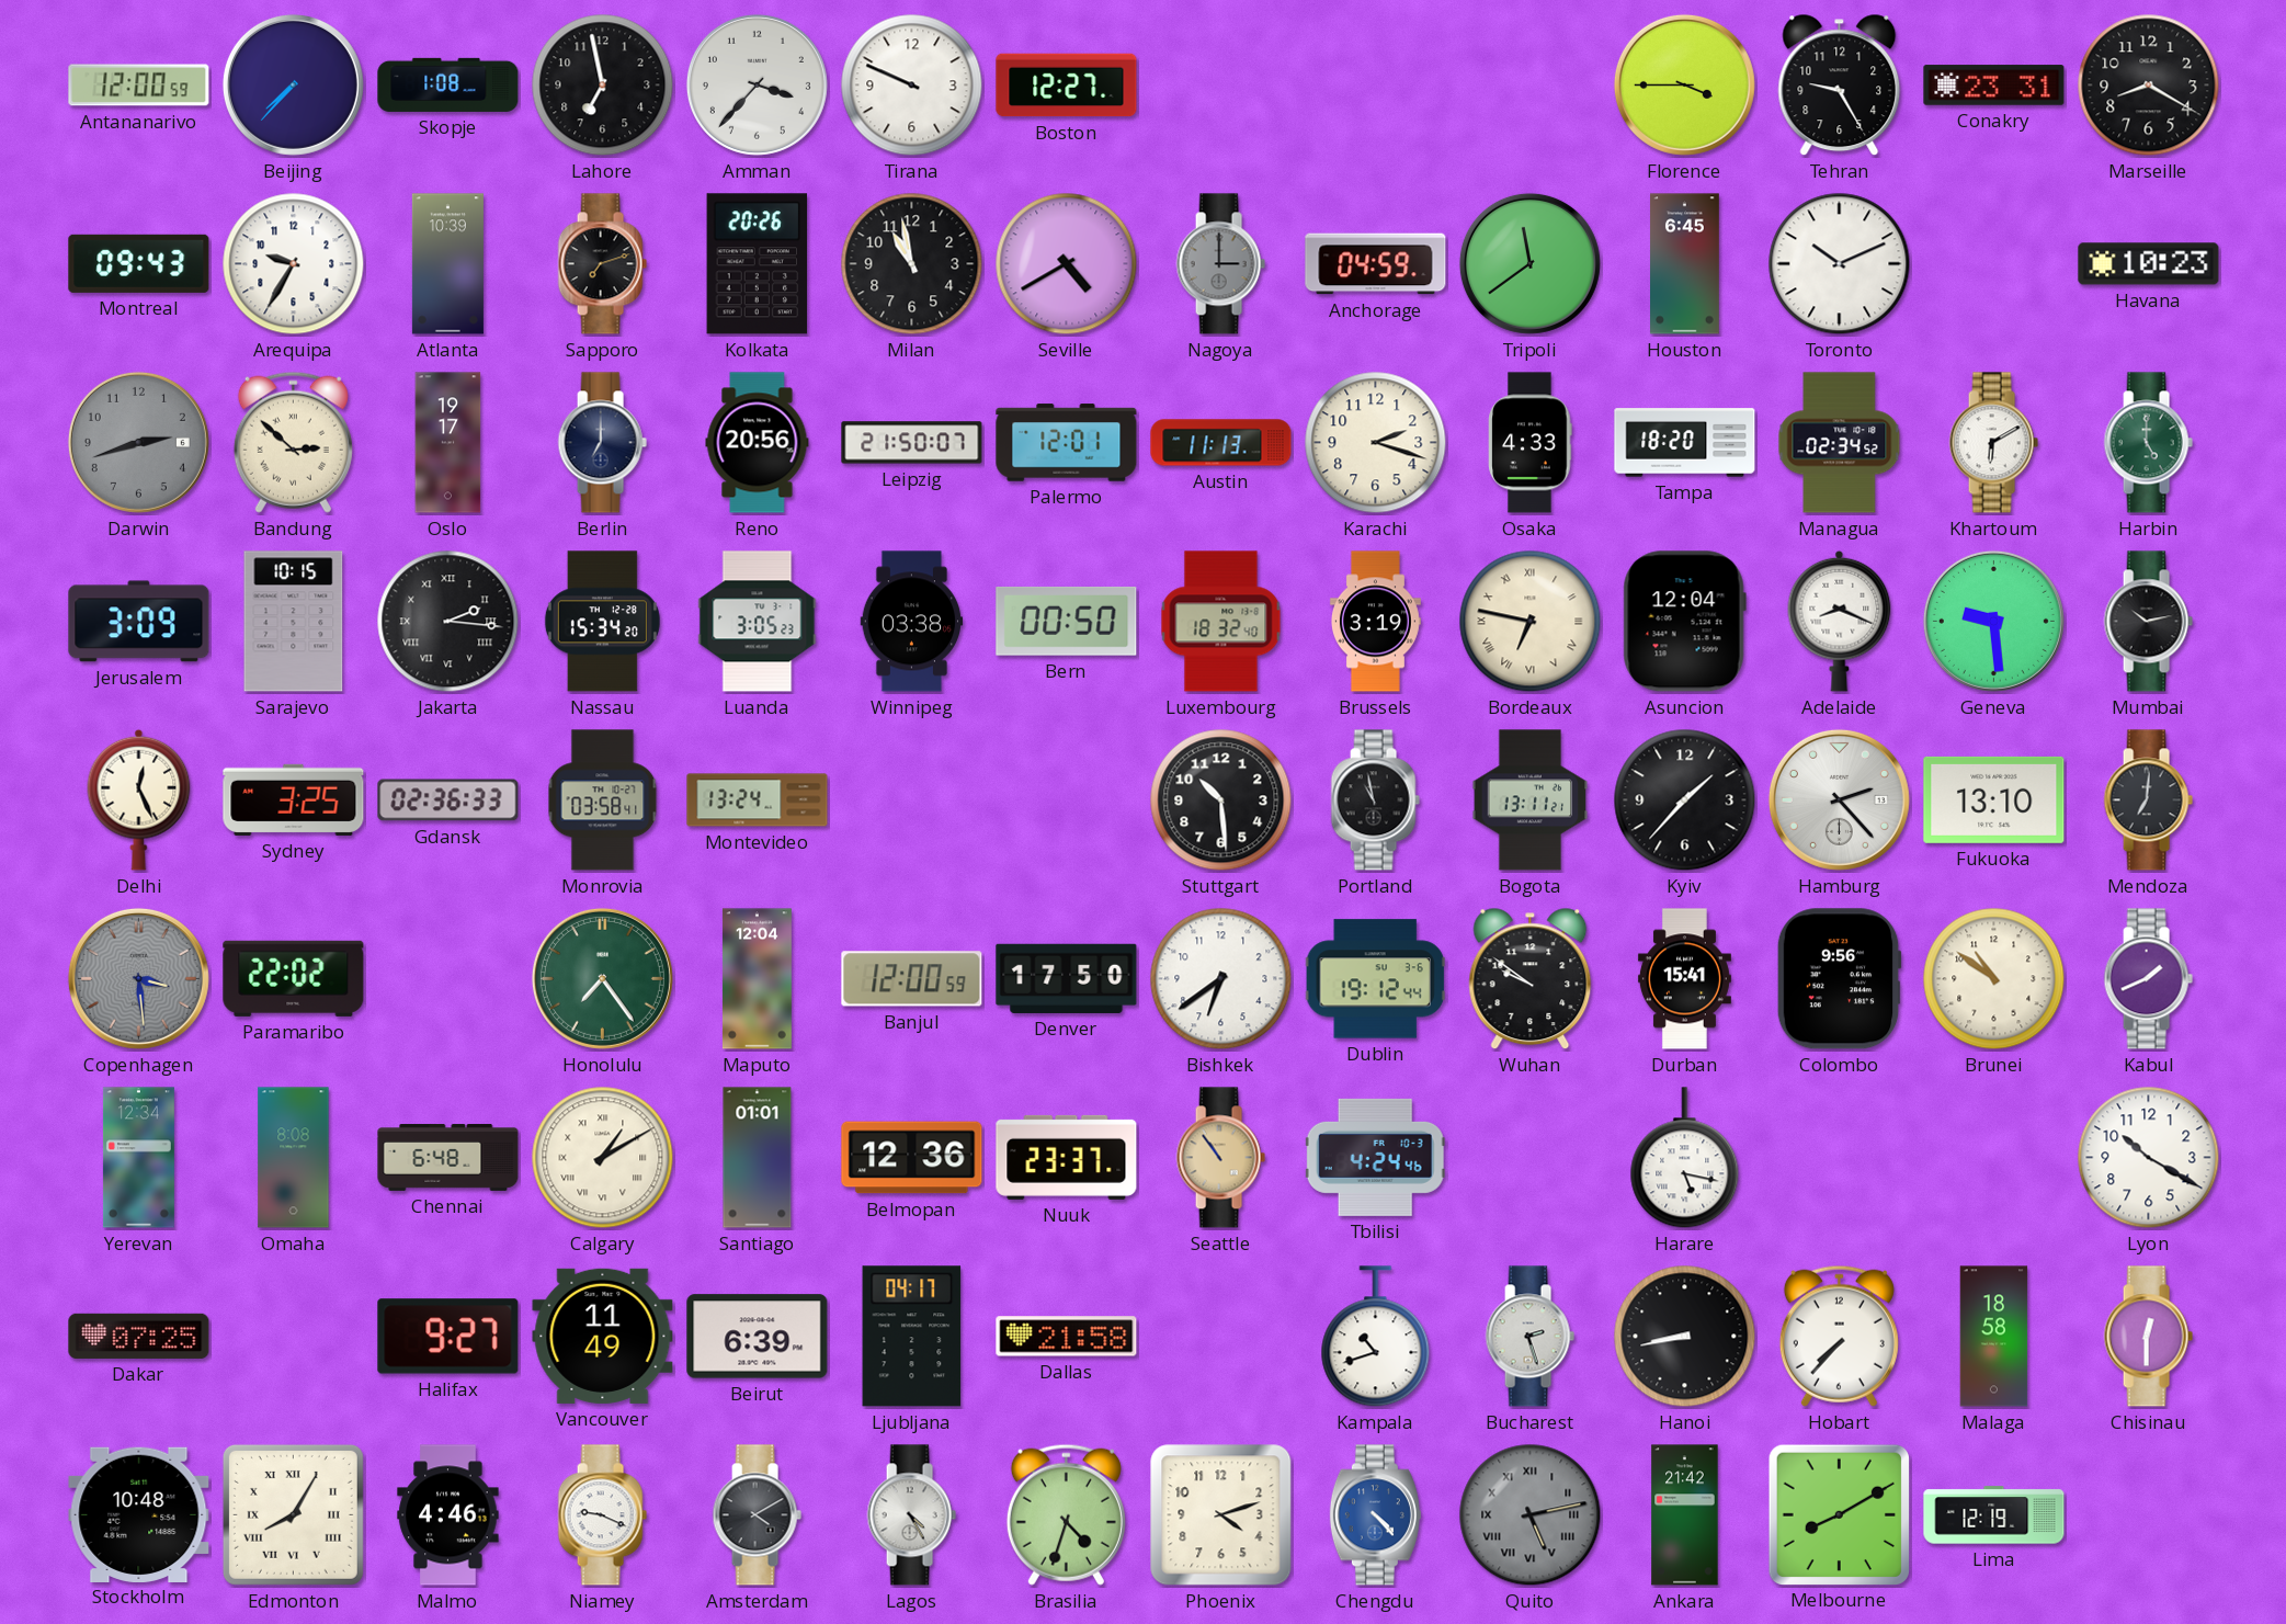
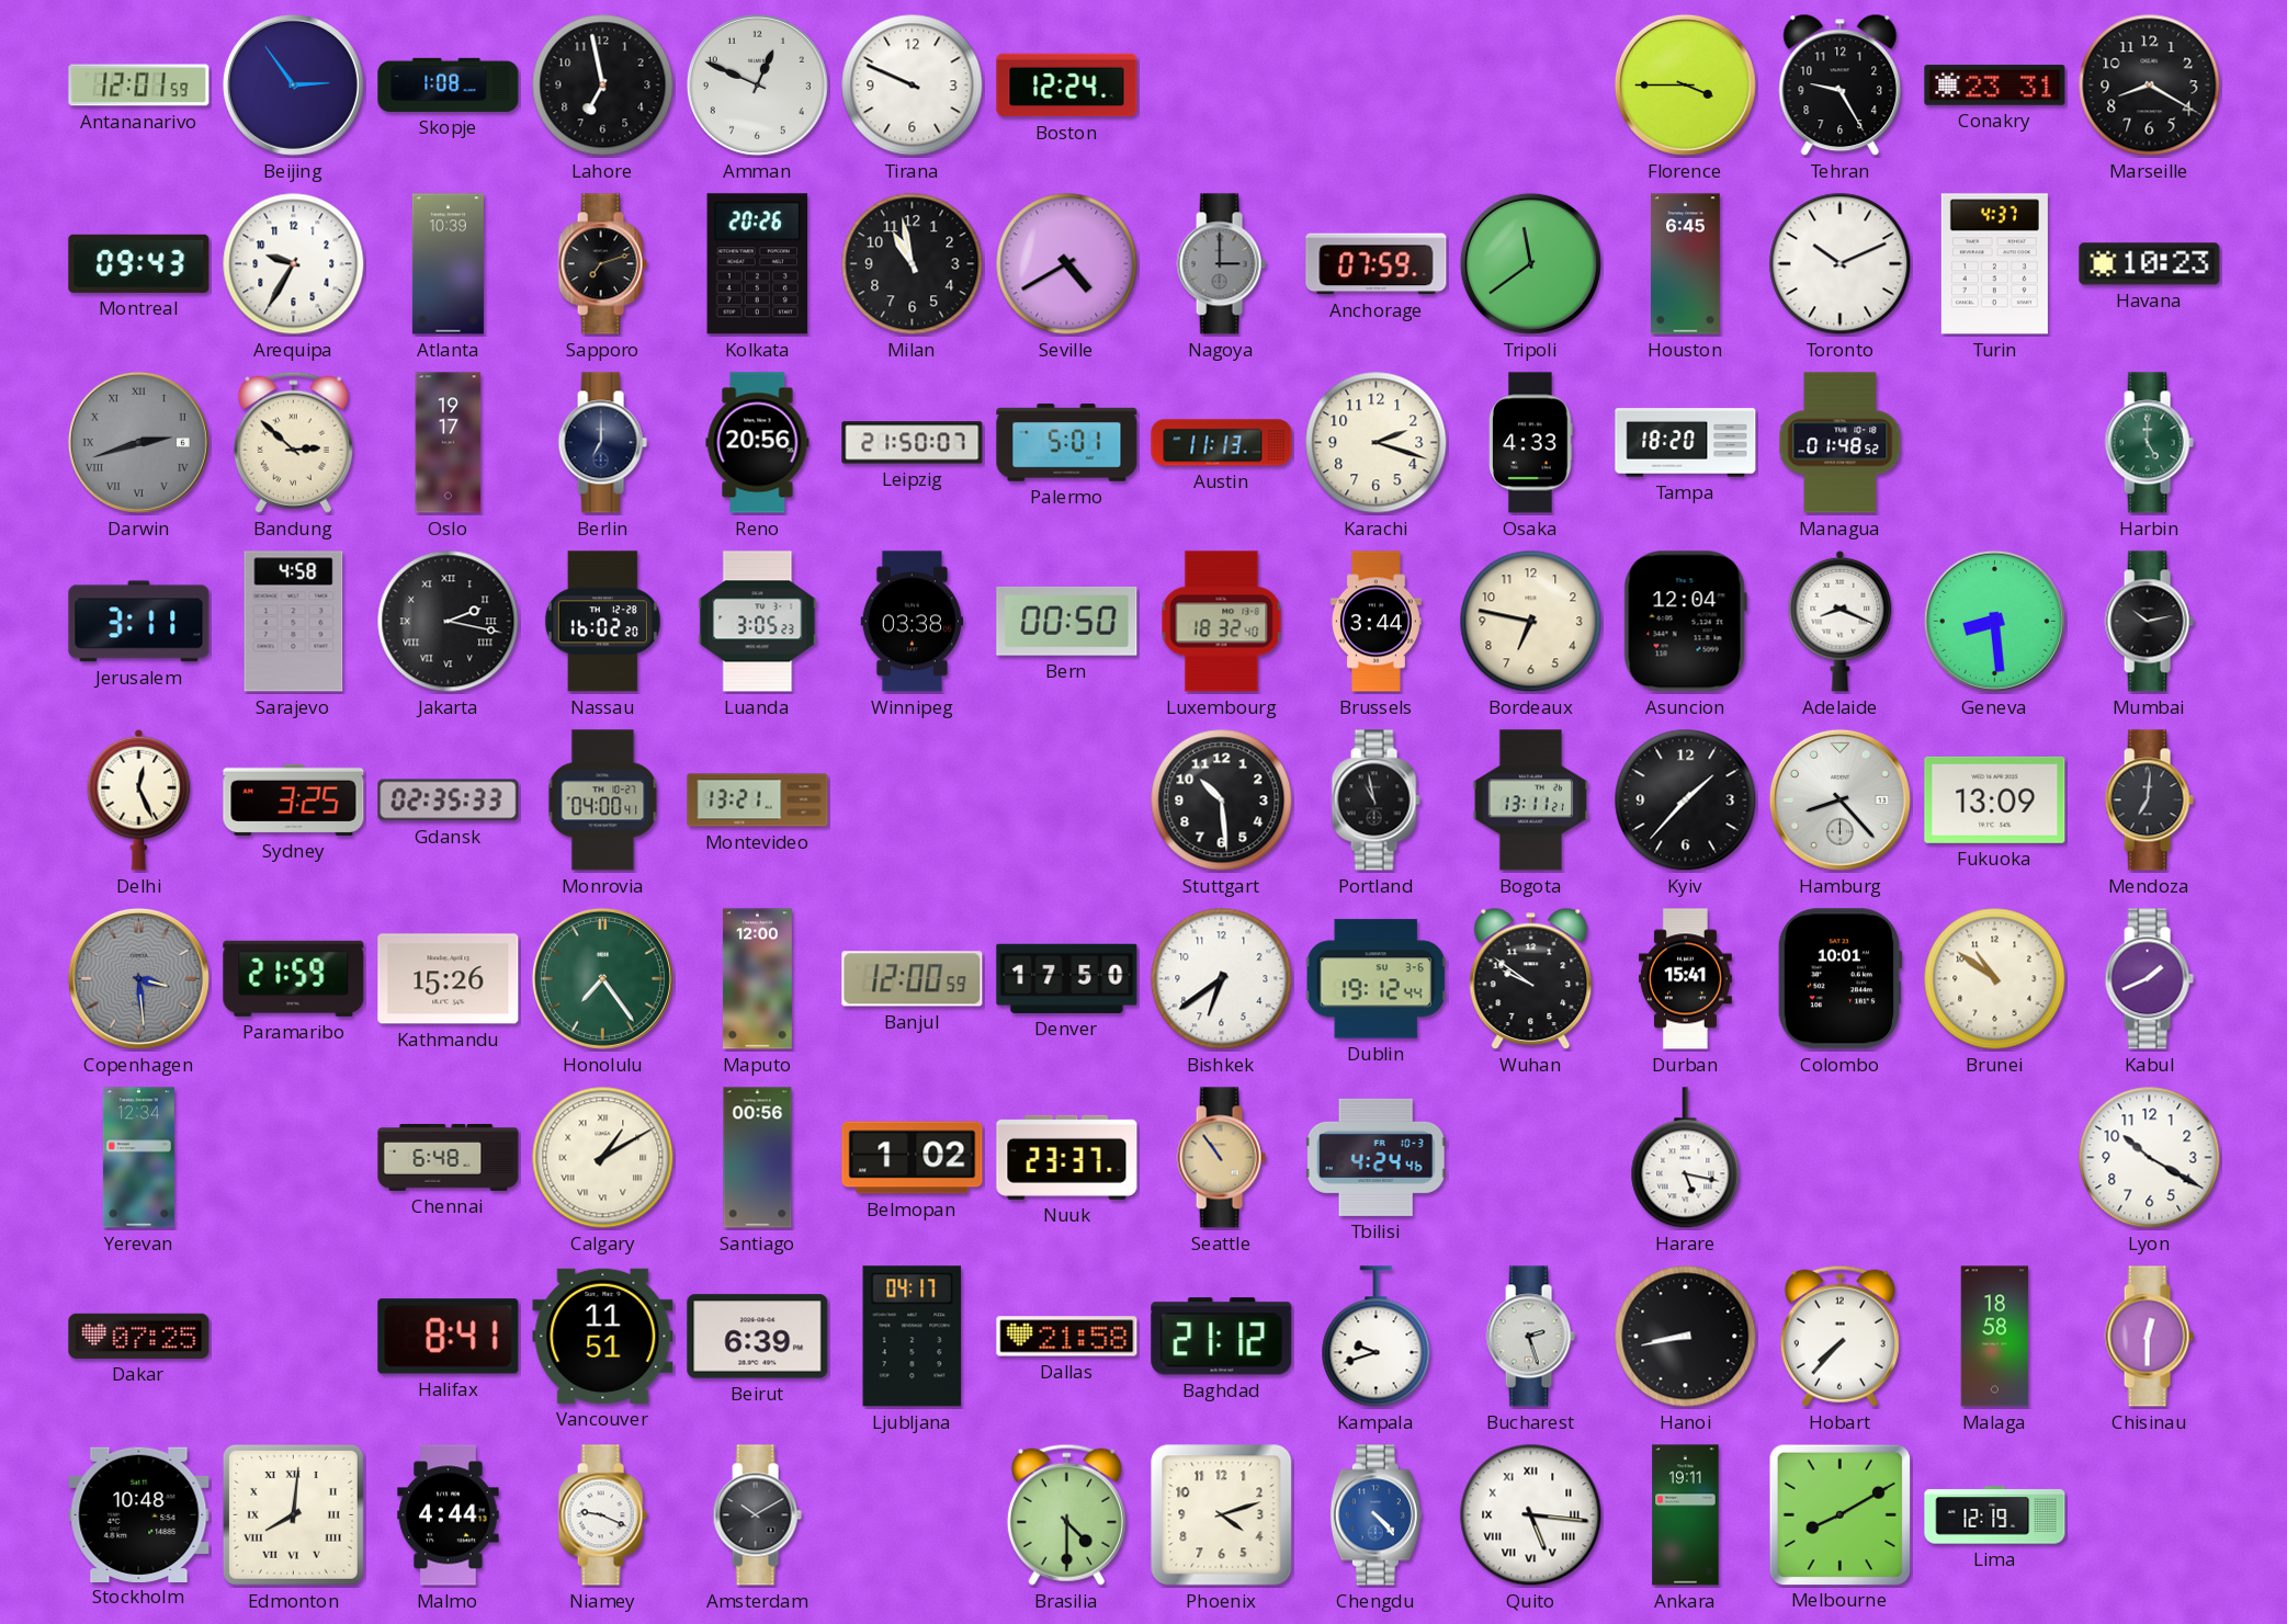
Antananarivo: 12:00 -> 12:01
Beijing: 7:37 -> 2:54
Amman: 3:37 -> 12:49
Boston: 12:27 -> 12:24
Anchorage: 04:59 -> 07:59
Turin: none -> 4:37
Darwin numerals: Arabic -> Roman
Palermo: 12:01 -> 5:01
Managua: 02:34 -> 01:48
Khartoum: 6:10 -> none
Jerusalem: 3:09 -> 3:11
Sarajevo: 10:15 -> 4:58
Jakarta: 2:16 -> 2:17
Nassau: 15:34 -> 16:02
Brussels: 3:19 -> 3:44
Bordeaux numerals: Roman -> Arabic
Geneva: 9:29 -> 8:29
Gdansk: 02:36 -> 02:35
Monrovia: 03:58 -> 04:00
Montevideo: 13:24 -> 13:21
Hamburg: 2:23 -> 8:23
Fukuoka: 13:10 -> 13:09
Paramaribo: 22:02 -> 21:59
Kathmandu: none -> 15:26
Maputo: 12:04 -> 12:00
Colombo: 9:56 -> 10:01
Omaha: 8:08 -> none
Santiago: 01:01 -> 00:56
Belmopan: 12:36 -> 1:02
Halifax: 9:27 -> 8:41
Vancouver: 11:49 -> 11:51
Baghdad: none -> 21:12
Kampala: 10:42 -> 9:42
Edmonton: 8:05 -> 8:01
Malmo: 4:46 -> 4:44
Amsterdam: 4:10 -> 10:10
Lagos: 4:25 -> none
Brasilia: 4:33 -> 4:30
Quito: 5:13 -> 5:16
Quito dial: grey -> white
Ankara: 21:42 -> 19:11
